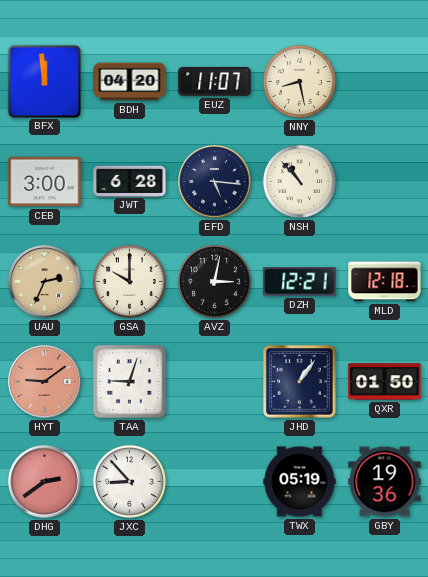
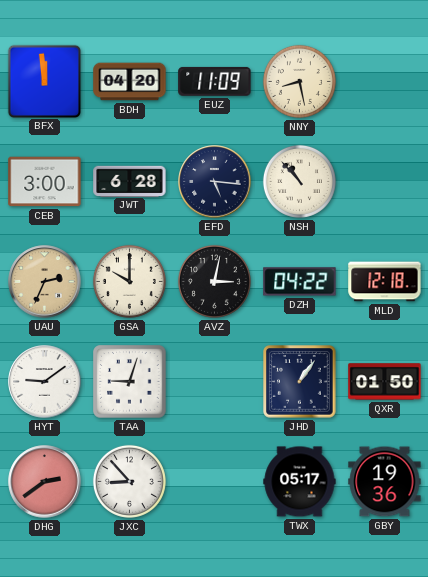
EUZ: 11:07 -> 11:09
DZH: 12:21 -> 04:22
HYT dial: salmon -> white
TWX: 05:19 -> 05:17
